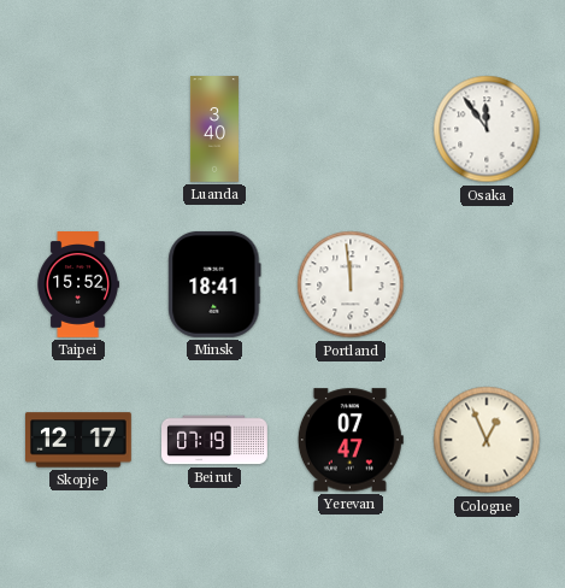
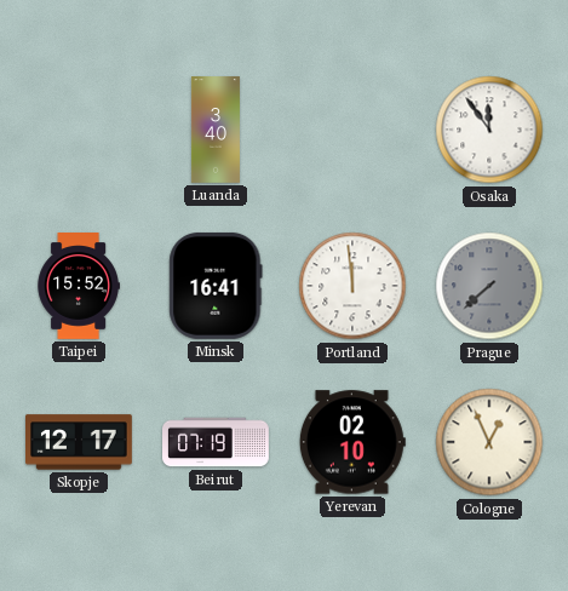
Minsk: 18:41 -> 16:41
Prague: none -> 7:38
Yerevan: 07:47 -> 02:10
